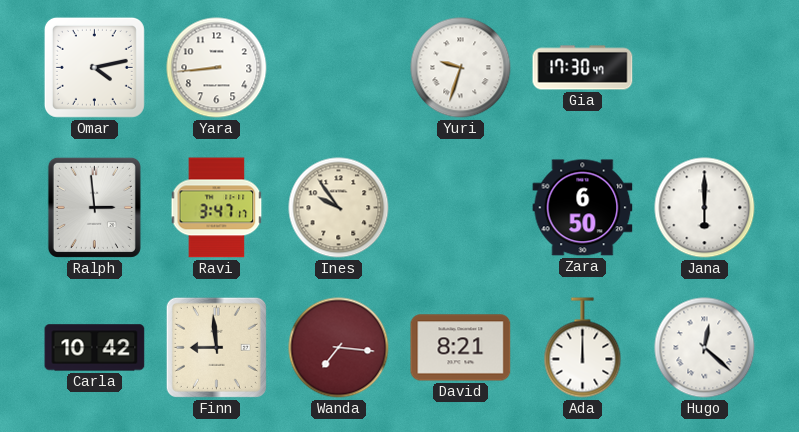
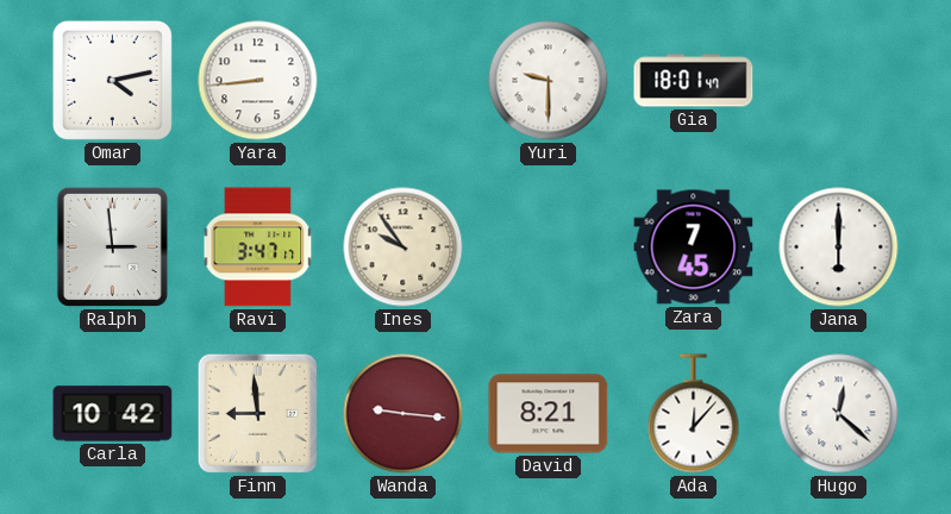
Yuri: 9:33 -> 9:30
Gia: 17:30 -> 18:01
Zara: 6:50 -> 7:45
Wanda: 7:16 -> 9:16
Ada: 12:00 -> 12:07
